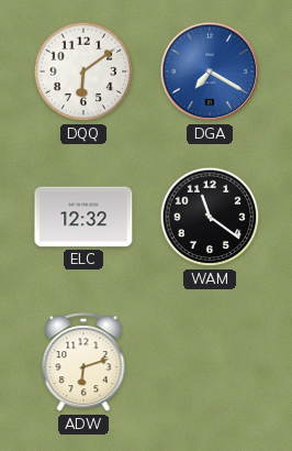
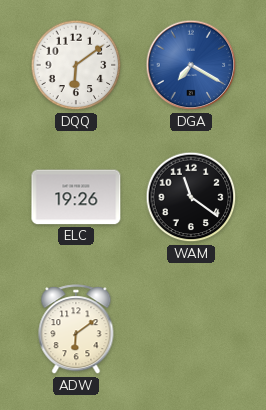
ELC: 12:32 -> 19:26
ADW: 6:12 -> 6:09
